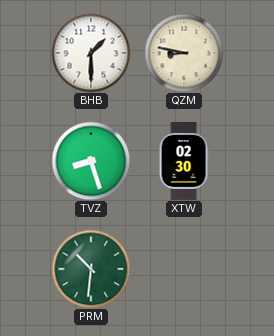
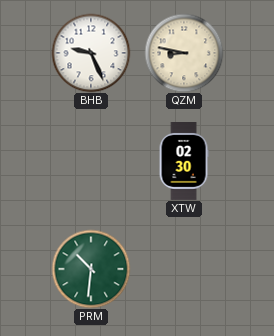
BHB: 1:30 -> 9:26
TVZ: 8:27 -> none
